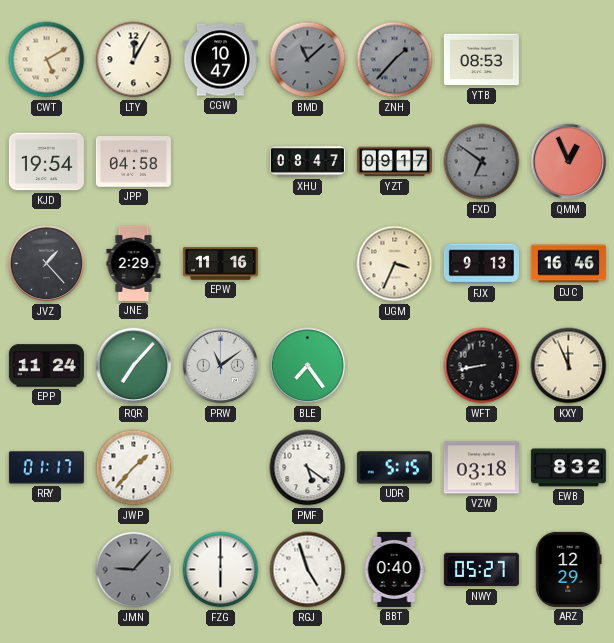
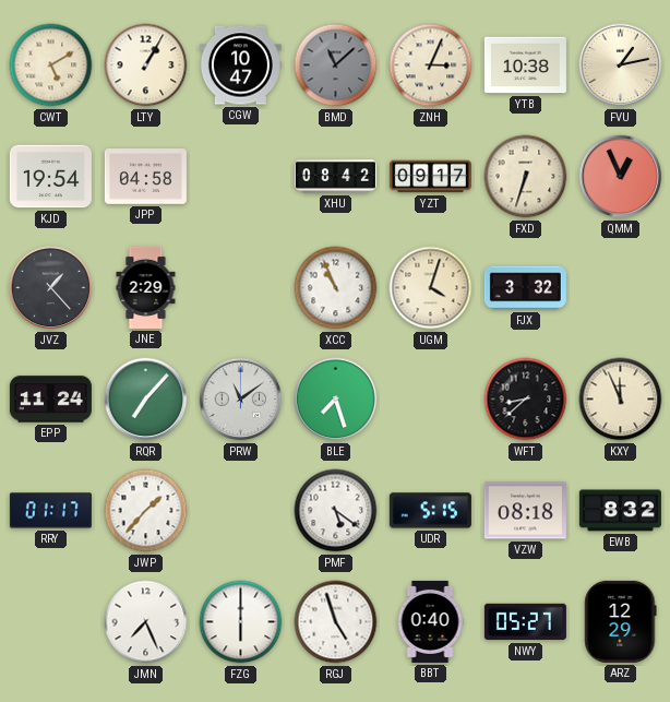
LTY: 12:05 -> 1:05
ZNH: 1:37 -> 3:04
ZNH dial: grey -> cream
YTB: 08:53 -> 10:38
FVU: none -> 1:13
XHU: 08:47 -> 08:42
FXD: 6:51 -> 6:33
FXD dial: grey -> cream
EPW: 11:16 -> none
XCC: none -> 10:56
UGM: 3:34 -> 4:03
FJX: 9:13 -> 3:32
DJC: 16:46 -> none
BLE: 7:24 -> 7:27
WFT: 8:43 -> 8:38
VZW: 03:18 -> 08:18
JMN: 9:07 -> 7:26
JMN dial: grey -> white
